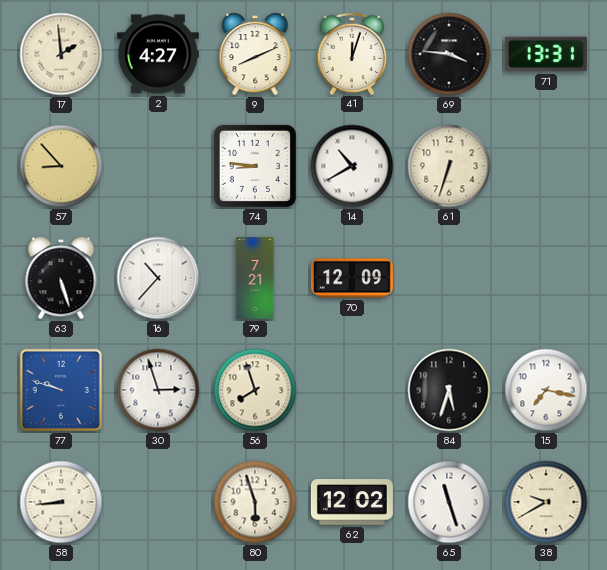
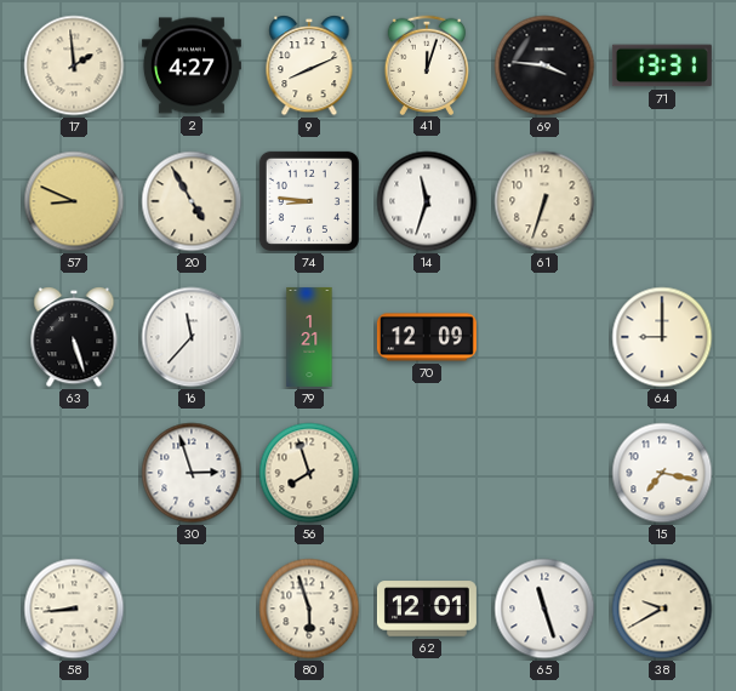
57: 8:53 -> 8:49
20: none -> 4:55
14: 10:40 -> 11:33
16: 10:37 -> 11:37
79: 7:21 -> 1:21
64: none -> 9:00
77: 9:48 -> none
84: 5:33 -> none
62: 12:02 -> 12:01
